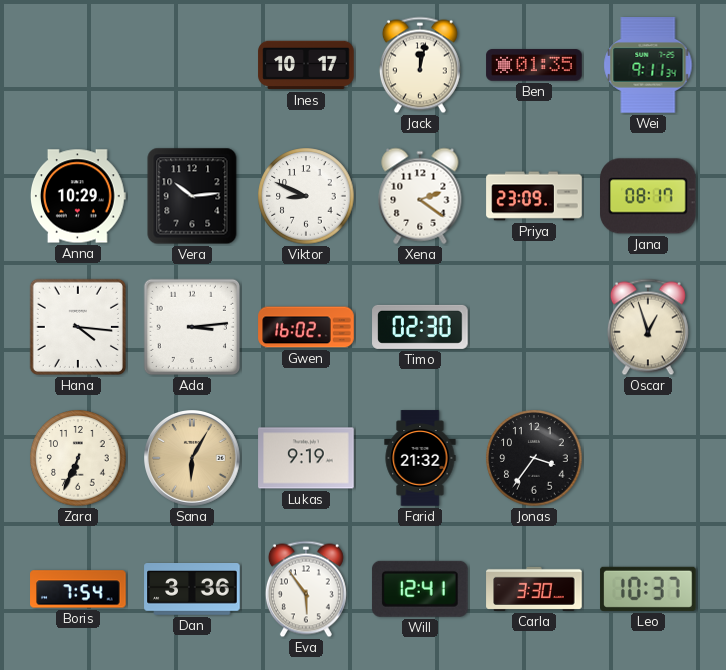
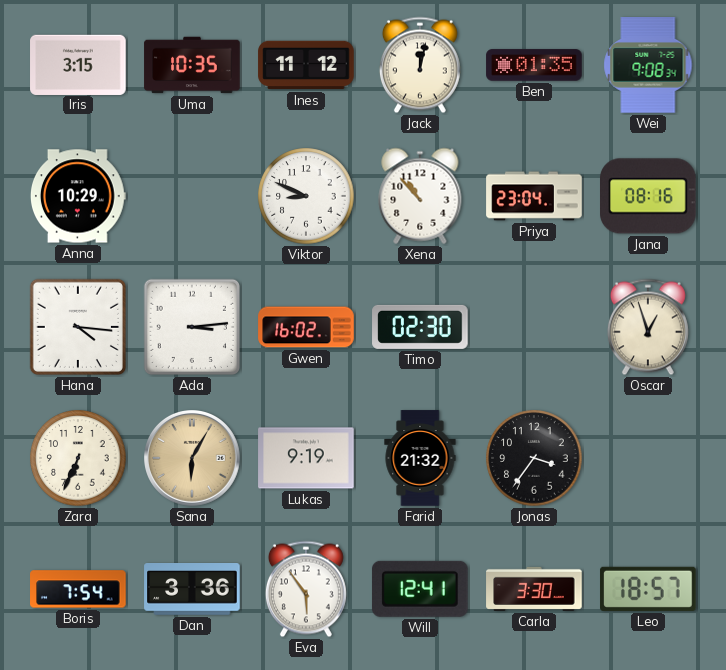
Iris: none -> 3:15
Uma: none -> 10:35
Ines: 10:17 -> 11:12
Wei: 9:11 -> 9:08
Vera: 10:14 -> none
Xena: 2:21 -> 10:53
Priya: 23:09 -> 23:04
Jana: 08:17 -> 08:16
Leo: 10:37 -> 18:57
